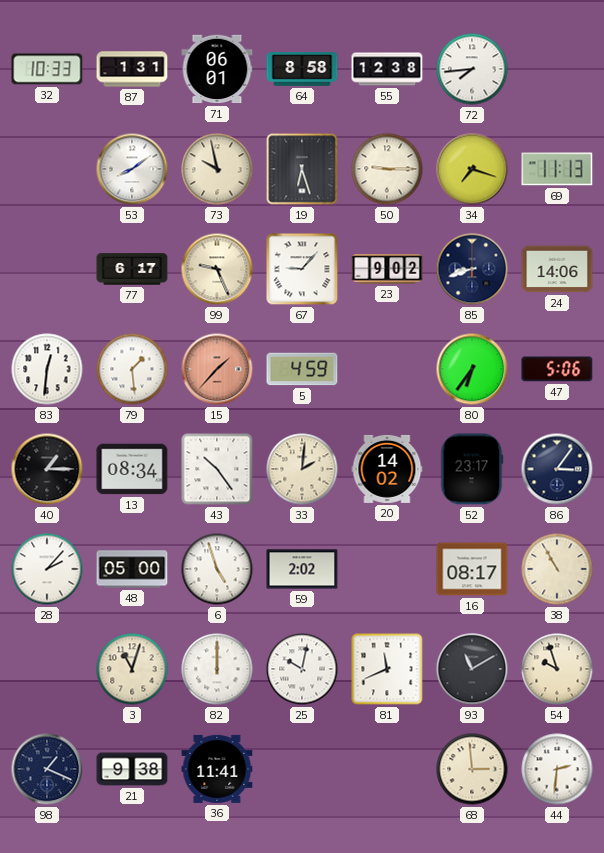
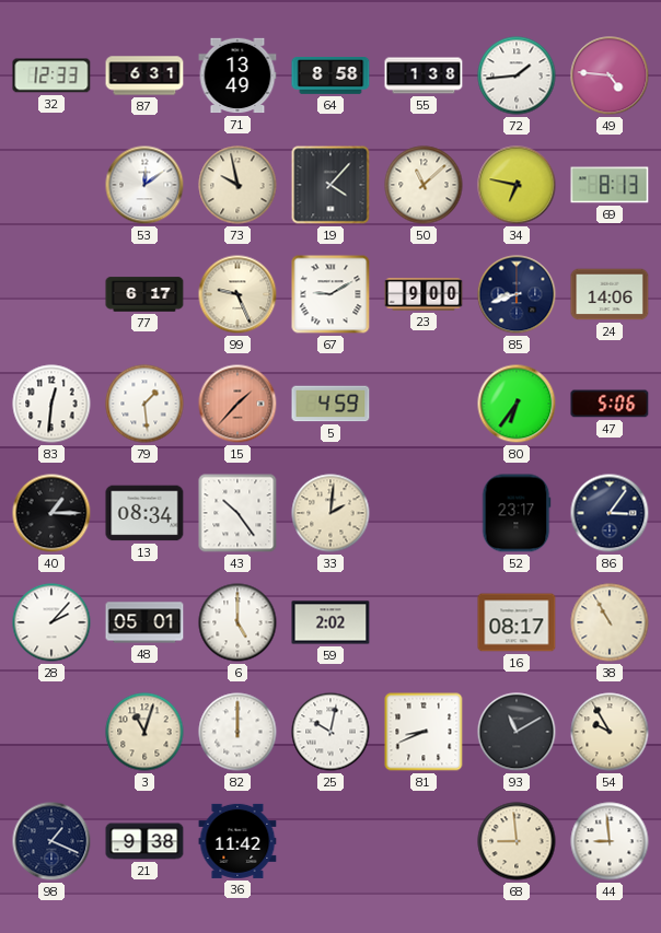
32: 10:33 -> 12:33
87: 1:31 -> 6:31
71: 06:01 -> 13:49
55: 12:38 -> 1:38
72: 7:44 -> 1:44
49: none -> 4:46
53: 8:09 -> 12:09
19: 6:27 -> 4:07
50: 9:15 -> 11:08
34: 7:18 -> 6:47
69: 11:13 -> 8:13
67: 9:07 -> 9:10
23: 9:02 -> 9:00
20: 14:02 -> none
48: 05:00 -> 05:01
6: 4:57 -> 5:00
81: 11:41 -> 8:41
54: 9:57 -> 9:55
36: 11:41 -> 11:42
68: 2:59 -> 8:59
44: 2:31 -> 8:59
